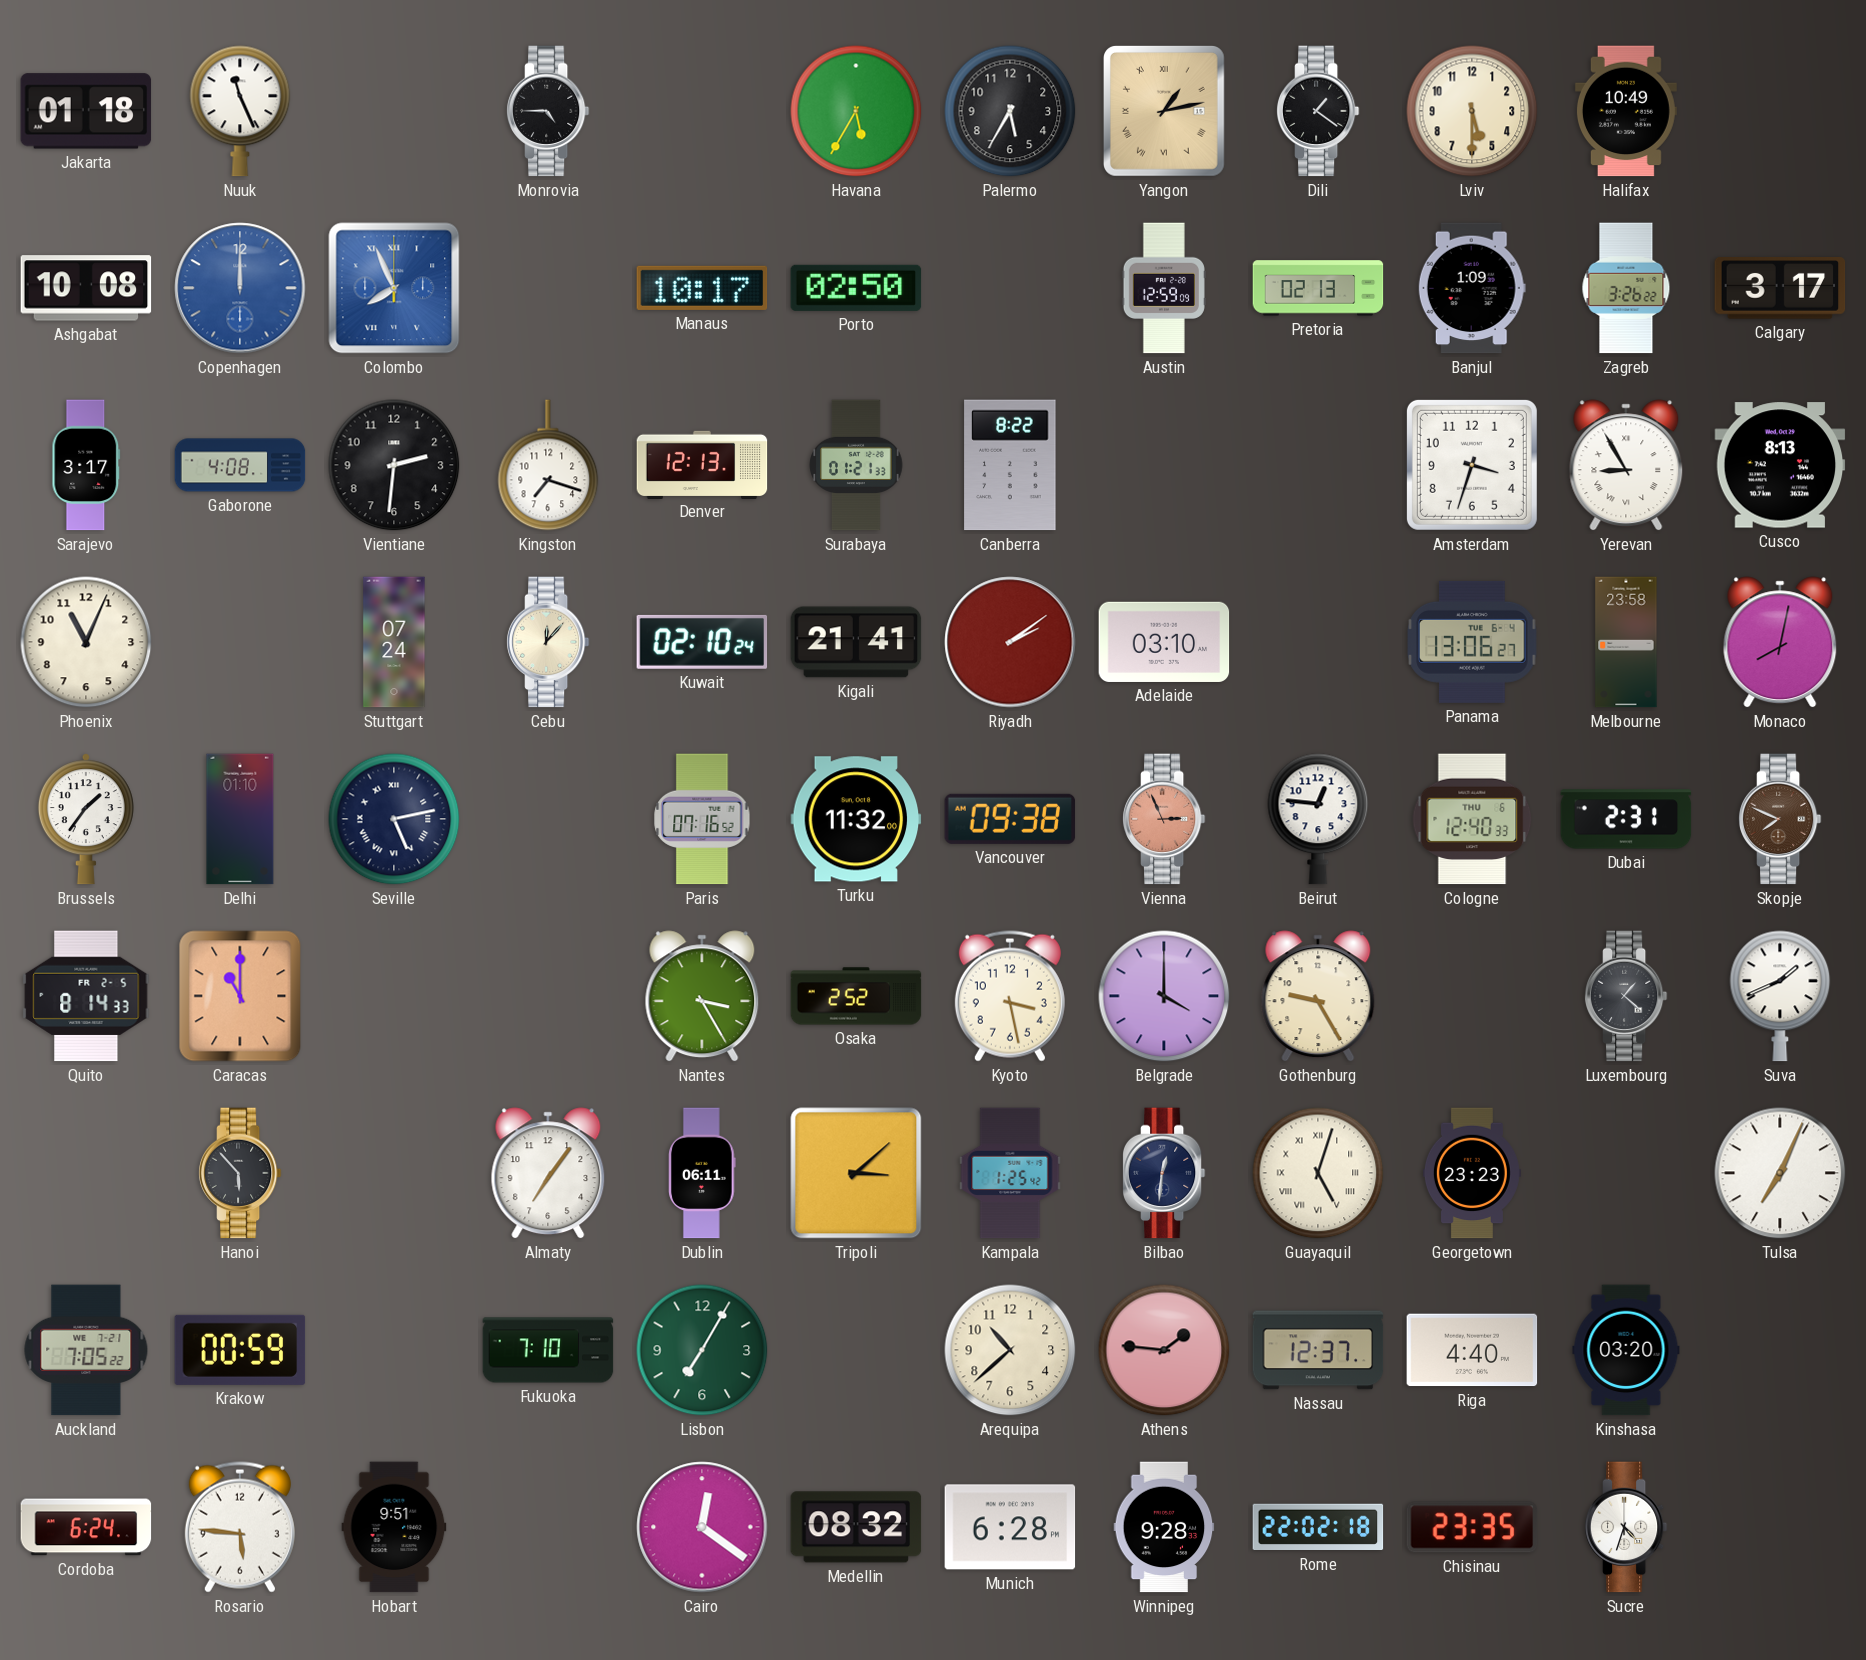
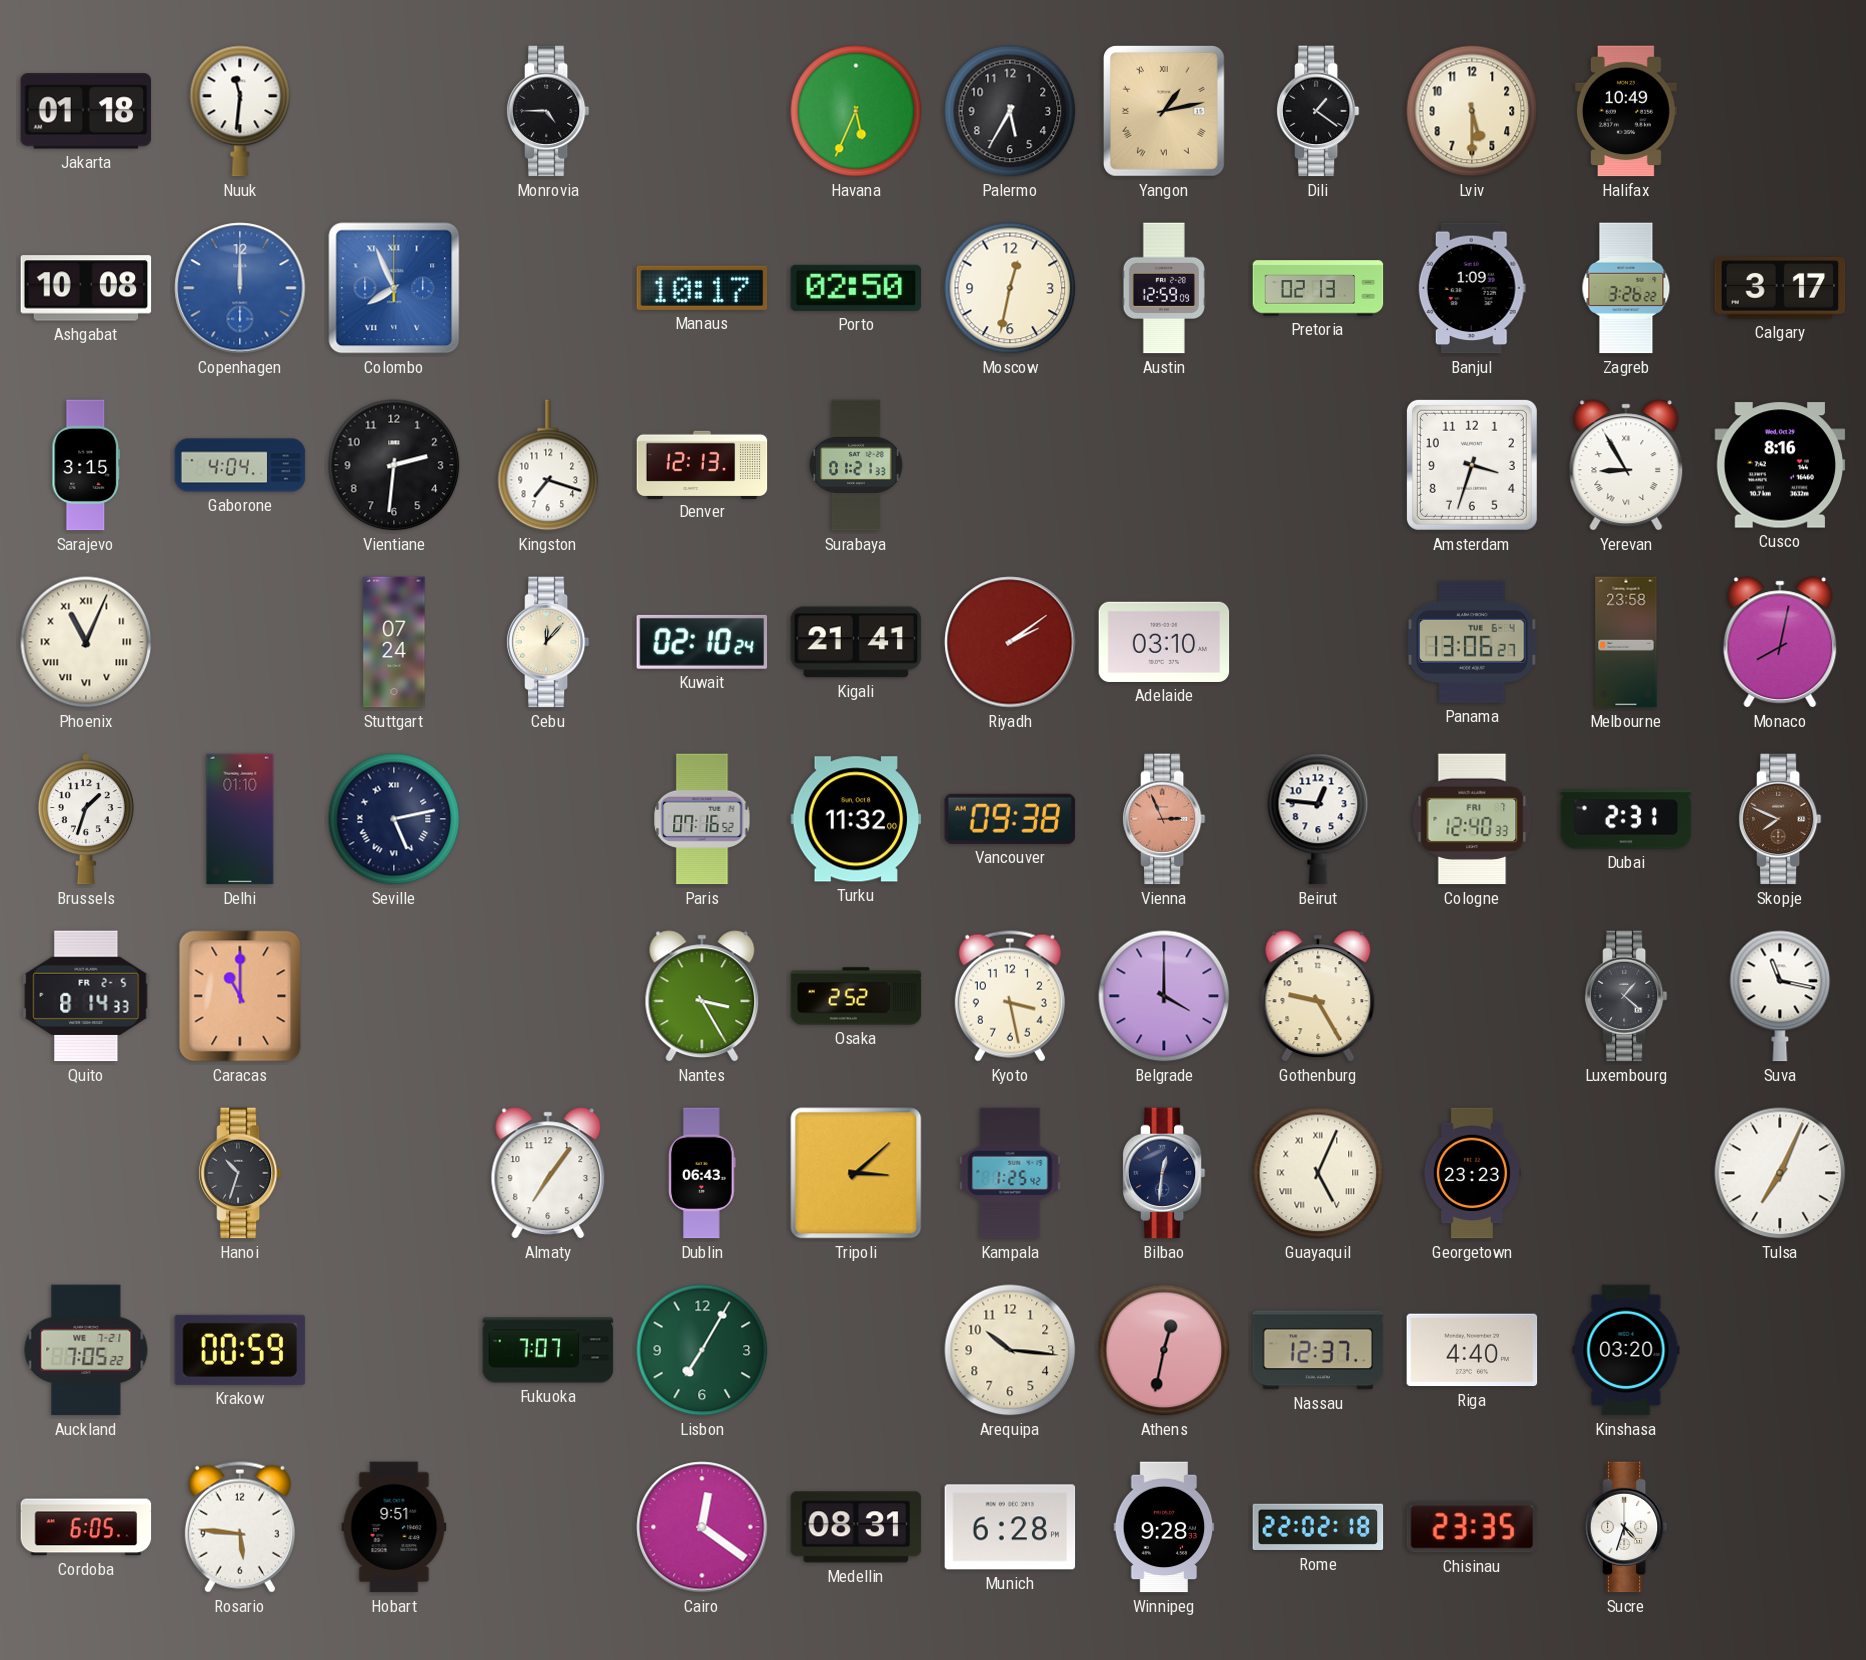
Nuuk: 11:26 -> 11:31
Havana: 5:35 -> 5:34
Moscow: none -> 12:32
Sarajevo: 3:17 -> 3:15
Gaborone: 4:08 -> 4:04
Canberra: 8:22 -> none
Cusco: 8:13 -> 8:16
Phoenix numerals: Arabic -> Roman
Brussels: 1:36 -> 1:33
Cologne date: THU 6 -> FRI 7
Suva: 1:41 -> 11:17
Hanoi: 5:53 -> 10:33
Dublin: 06:11 -> 06:43
Guayaquil: 5:03 -> 5:04
Fukuoka: 7:10 -> 7:07
Arequipa: 10:38 -> 10:16
Athens: 1:46 -> 12:32
Cordoba: 6:24 -> 6:05
Medellin: 08:32 -> 08:31
